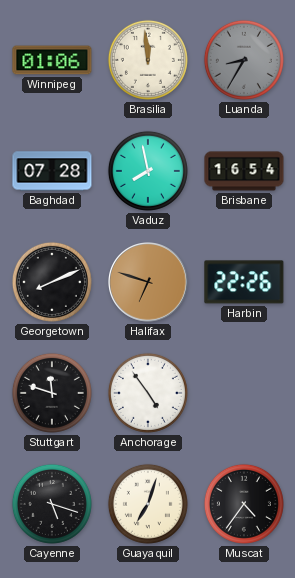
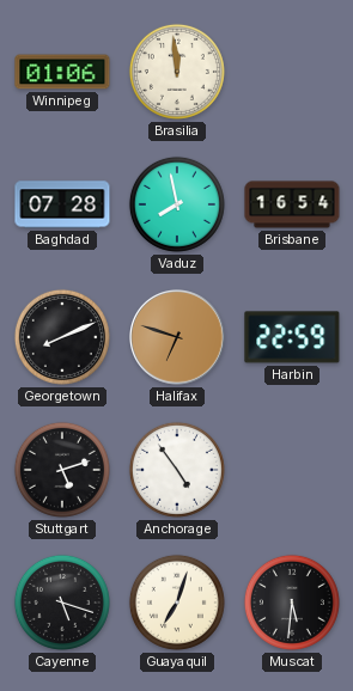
Luanda: 8:35 -> none
Harbin: 22:26 -> 22:59
Stuttgart: 11:48 -> 5:12
Muscat: 4:36 -> 5:31
